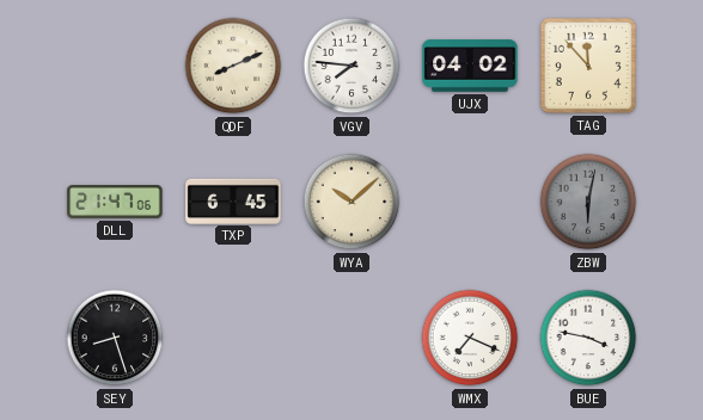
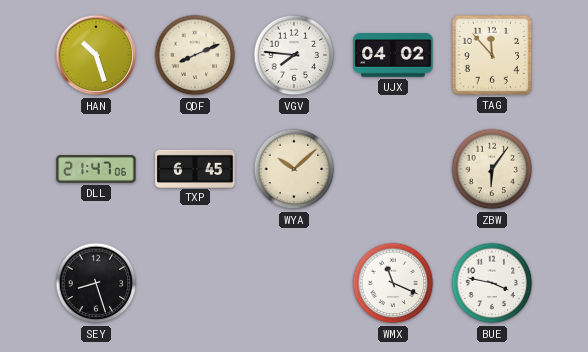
HAN: none -> 10:27
ZBW: 6:02 -> 6:06
ZBW dial: grey -> cream
WMX: 7:19 -> 11:19
